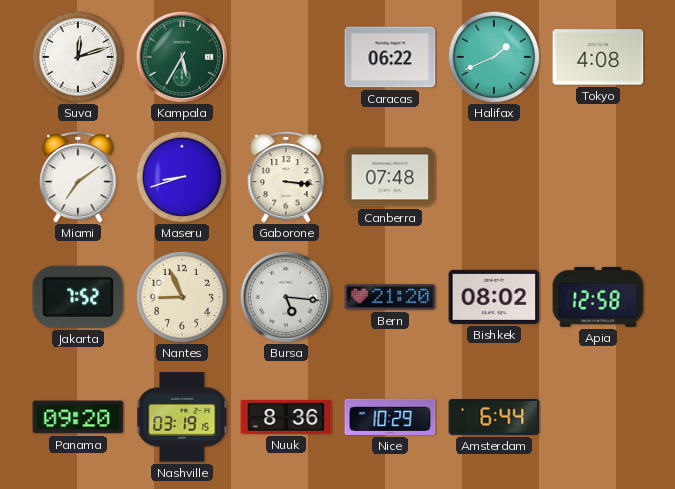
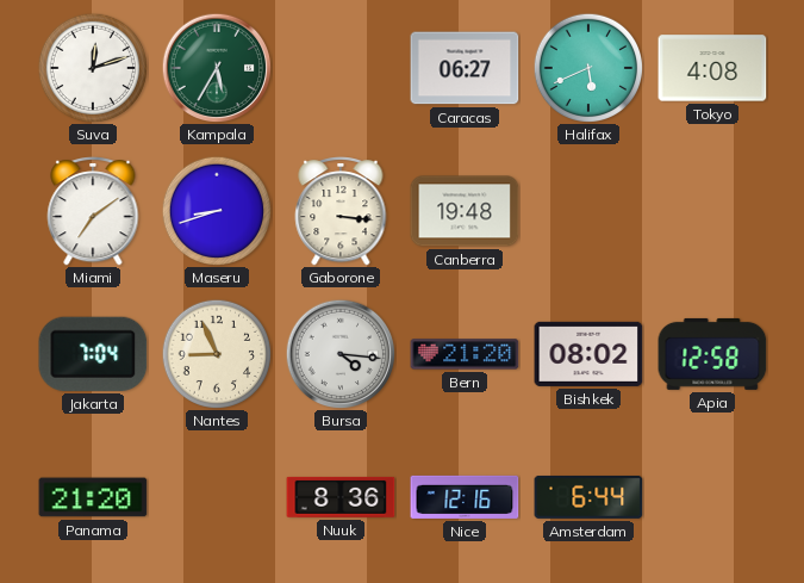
Caracas: 06:22 -> 06:27
Halifax: 1:41 -> 5:41
Canberra: 07:48 -> 19:48
Jakarta: 7:52 -> 7:04
Bursa: 5:16 -> 4:16
Panama: 09:20 -> 21:20
Nashville: 03:19 -> none
Nice: 10:29 -> 12:16
